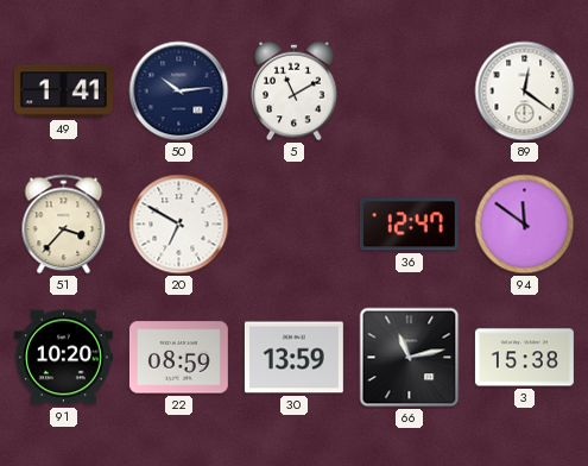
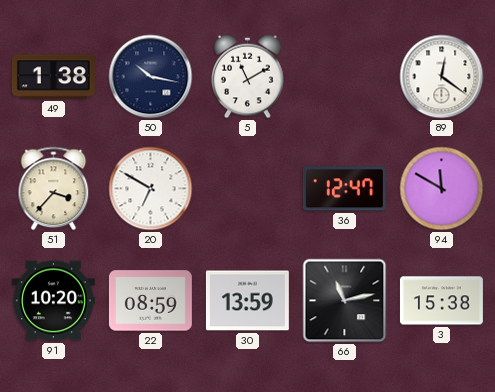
49: 1:41 -> 1:38
50: 10:14 -> 10:17
94: 11:51 -> 11:50
